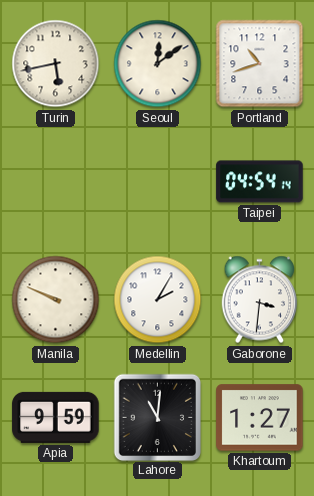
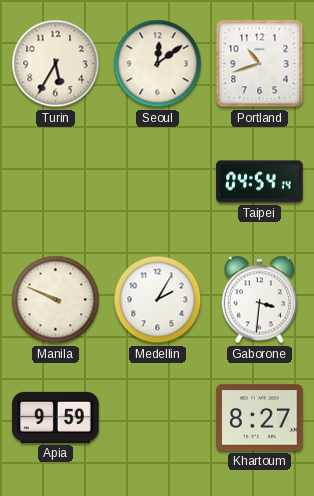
Turin: 5:43 -> 5:35
Lahore: 11:01 -> none
Khartoum: 1:27 -> 8:27
